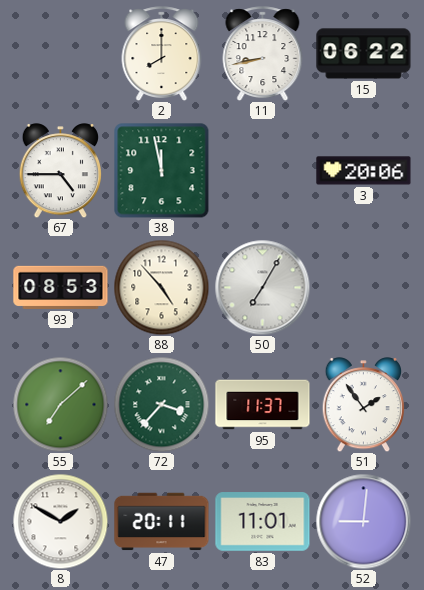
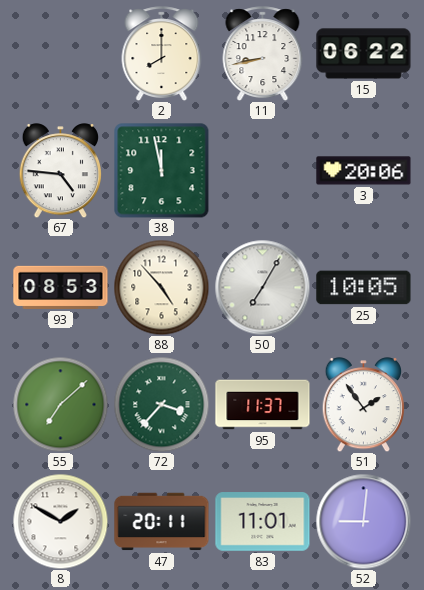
67: 4:45 -> 4:46
25: none -> 10:05
